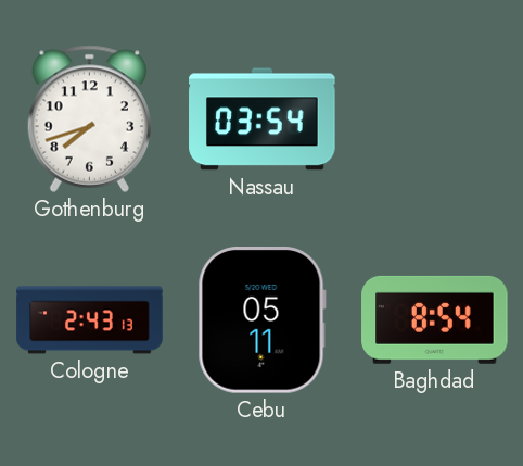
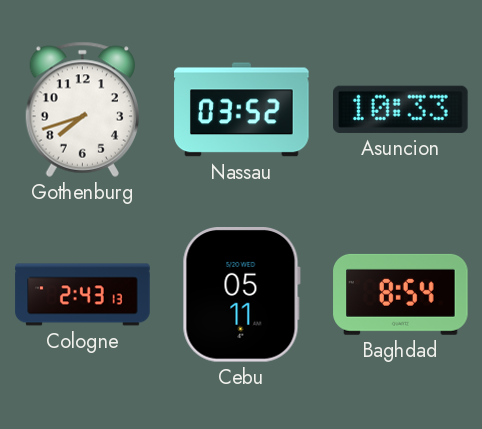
Nassau: 03:54 -> 03:52
Asuncion: none -> 10:33
